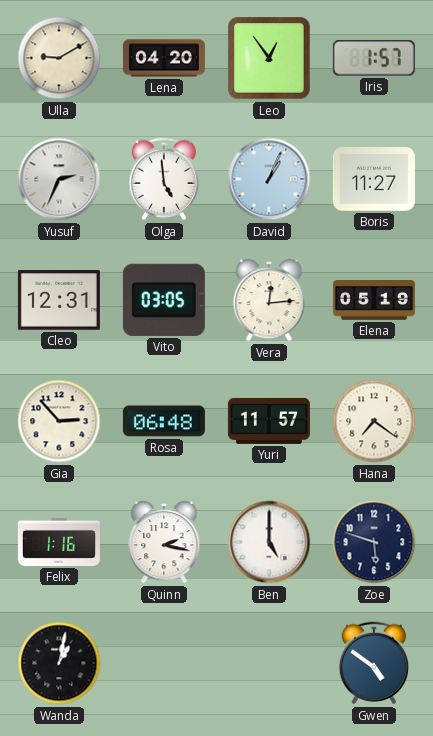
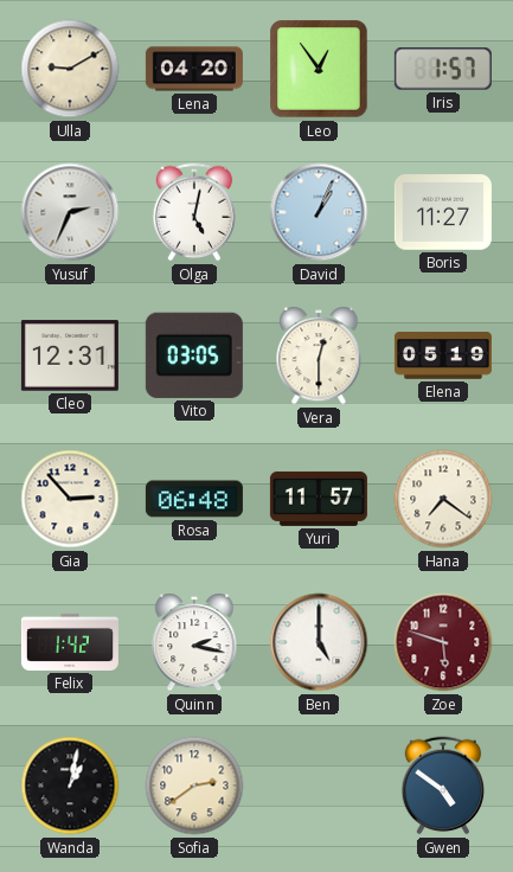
Olga: 4:59 -> 5:02
Vera: 12:14 -> 12:30
Felix: 1:16 -> 1:42
Zoe dial: navy -> burgundy
Sofia: none -> 2:39
